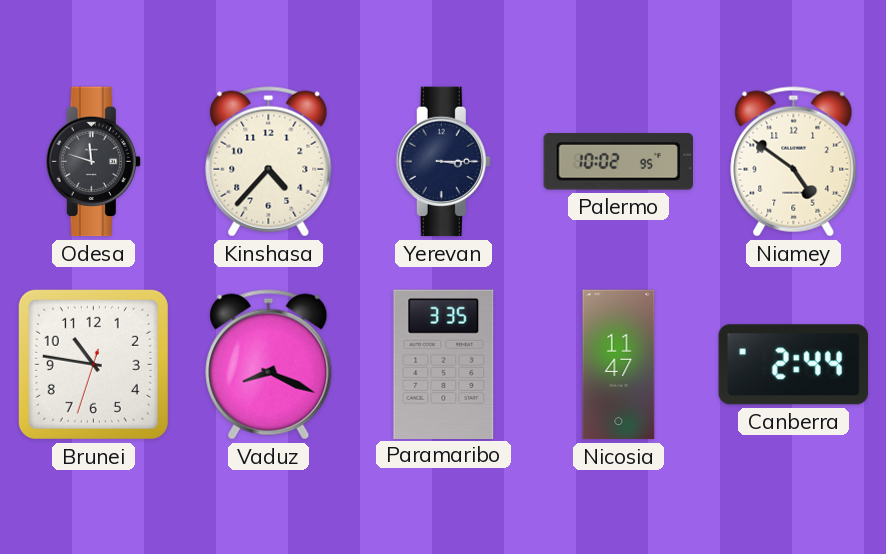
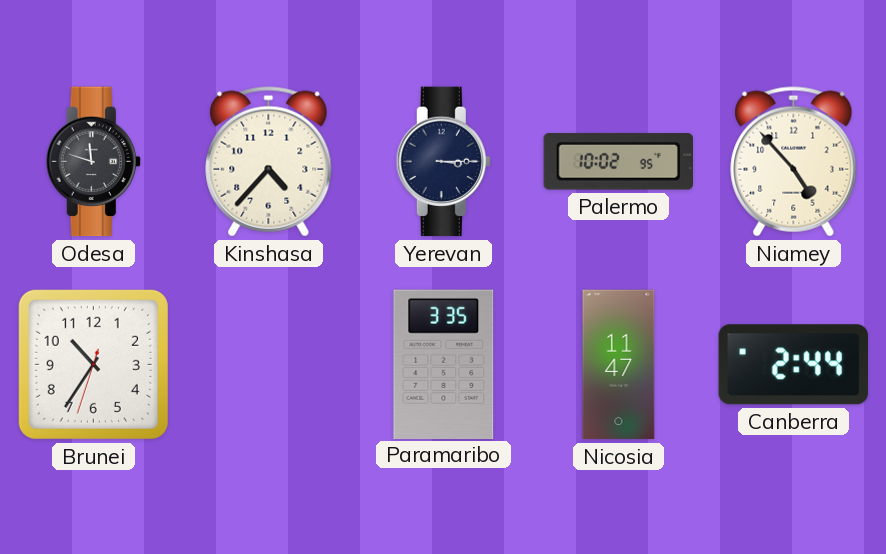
Niamey: 4:51 -> 4:53
Brunei: 10:46 -> 10:35
Vaduz: 8:19 -> none
